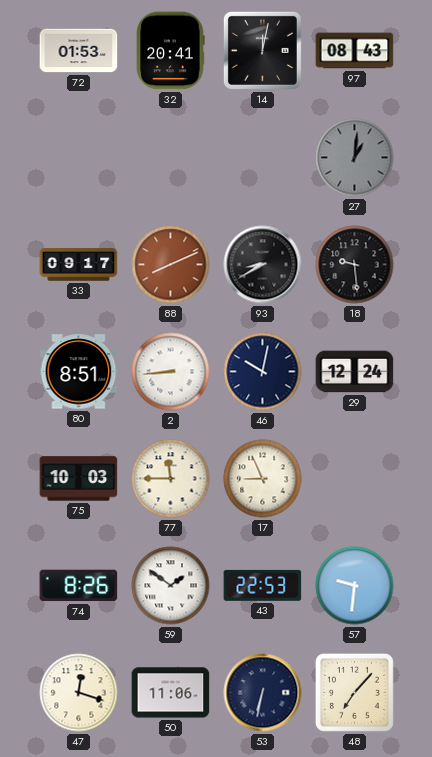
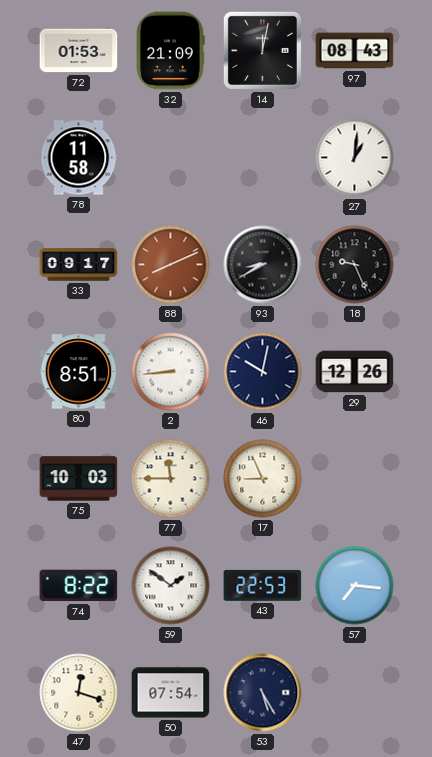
32: 20:41 -> 21:09
78: none -> 11:58
27 dial: grey -> white
18: 9:29 -> 9:26
29: 12:24 -> 12:26
74: 8:26 -> 8:22
57: 9:31 -> 7:16
50: 11:06 -> 07:54
53: 6:32 -> 5:25
48: 7:07 -> none
